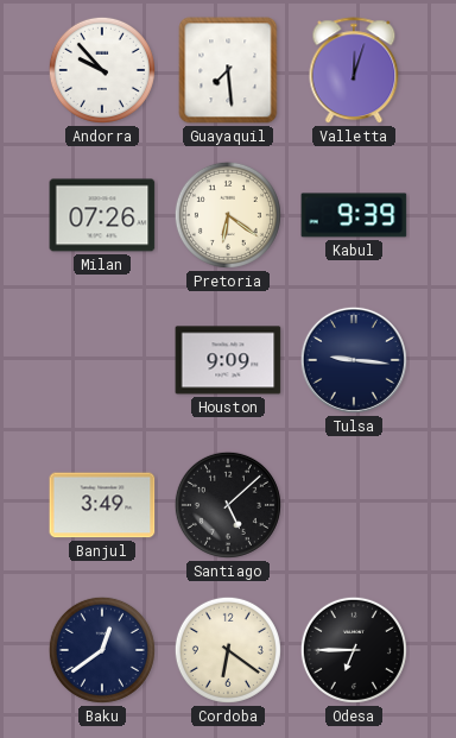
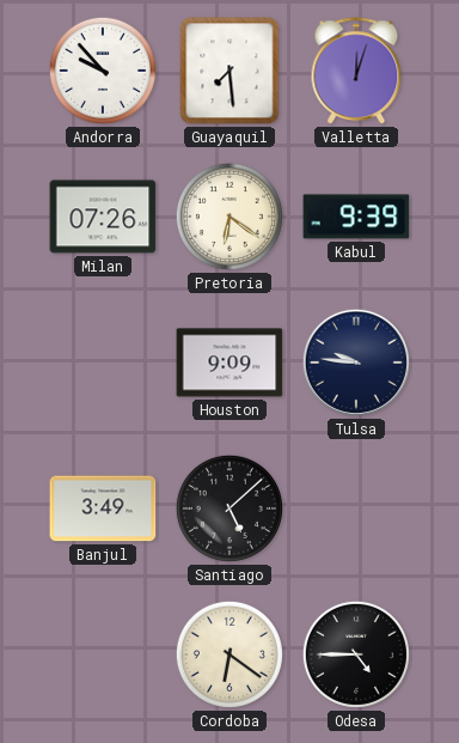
Tulsa: 9:16 -> 9:46
Baku: 12:39 -> none
Odesa: 6:45 -> 4:45
